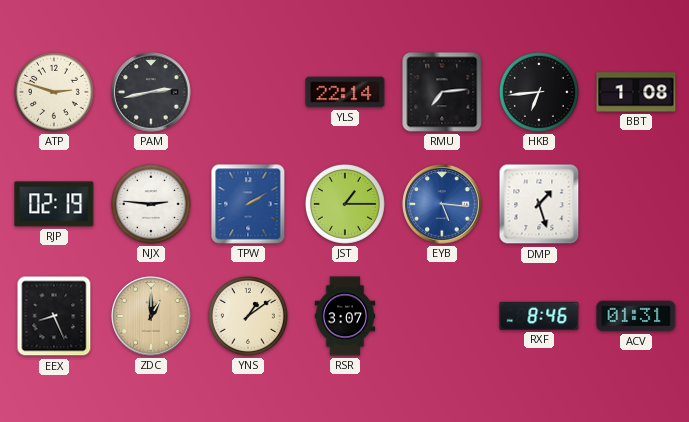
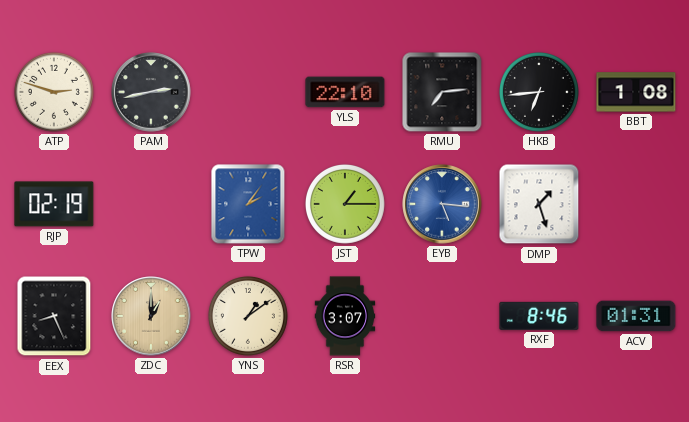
YLS: 22:14 -> 22:10
NJX: 2:46 -> none
TPW: 2:10 -> 2:06
